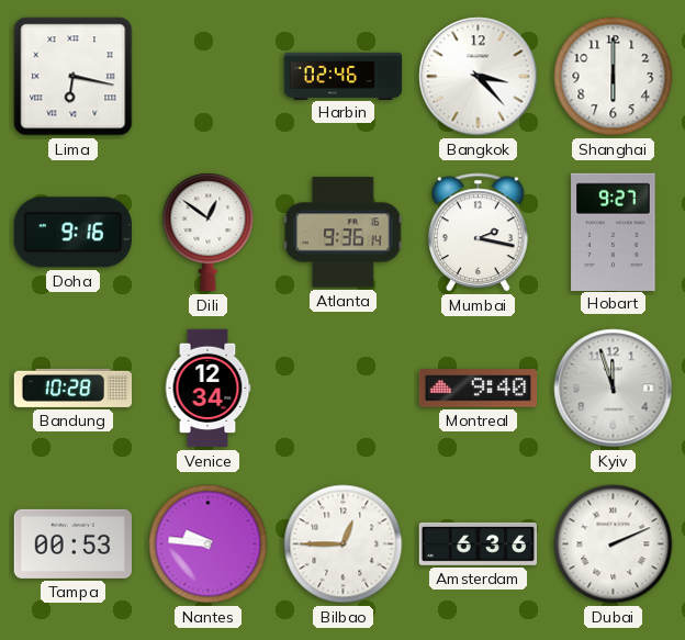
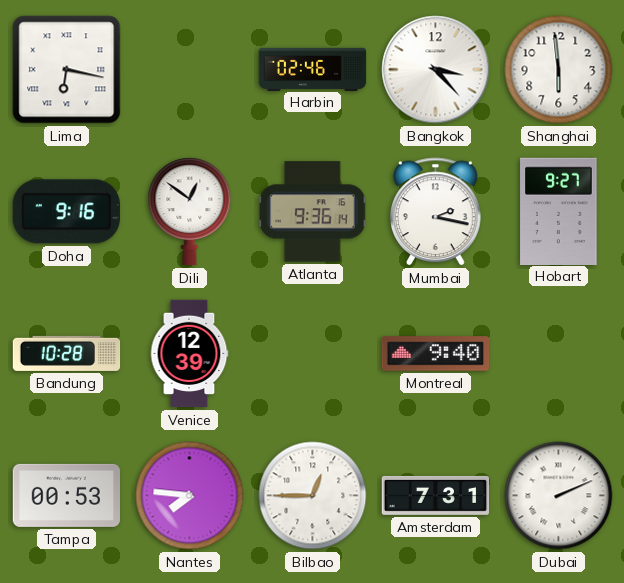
Shanghai: 6:00 -> 5:59
Venice: 12:34 -> 12:39
Kyiv: 11:57 -> none
Nantes: 9:46 -> 7:46
Amsterdam: 6:36 -> 7:31
